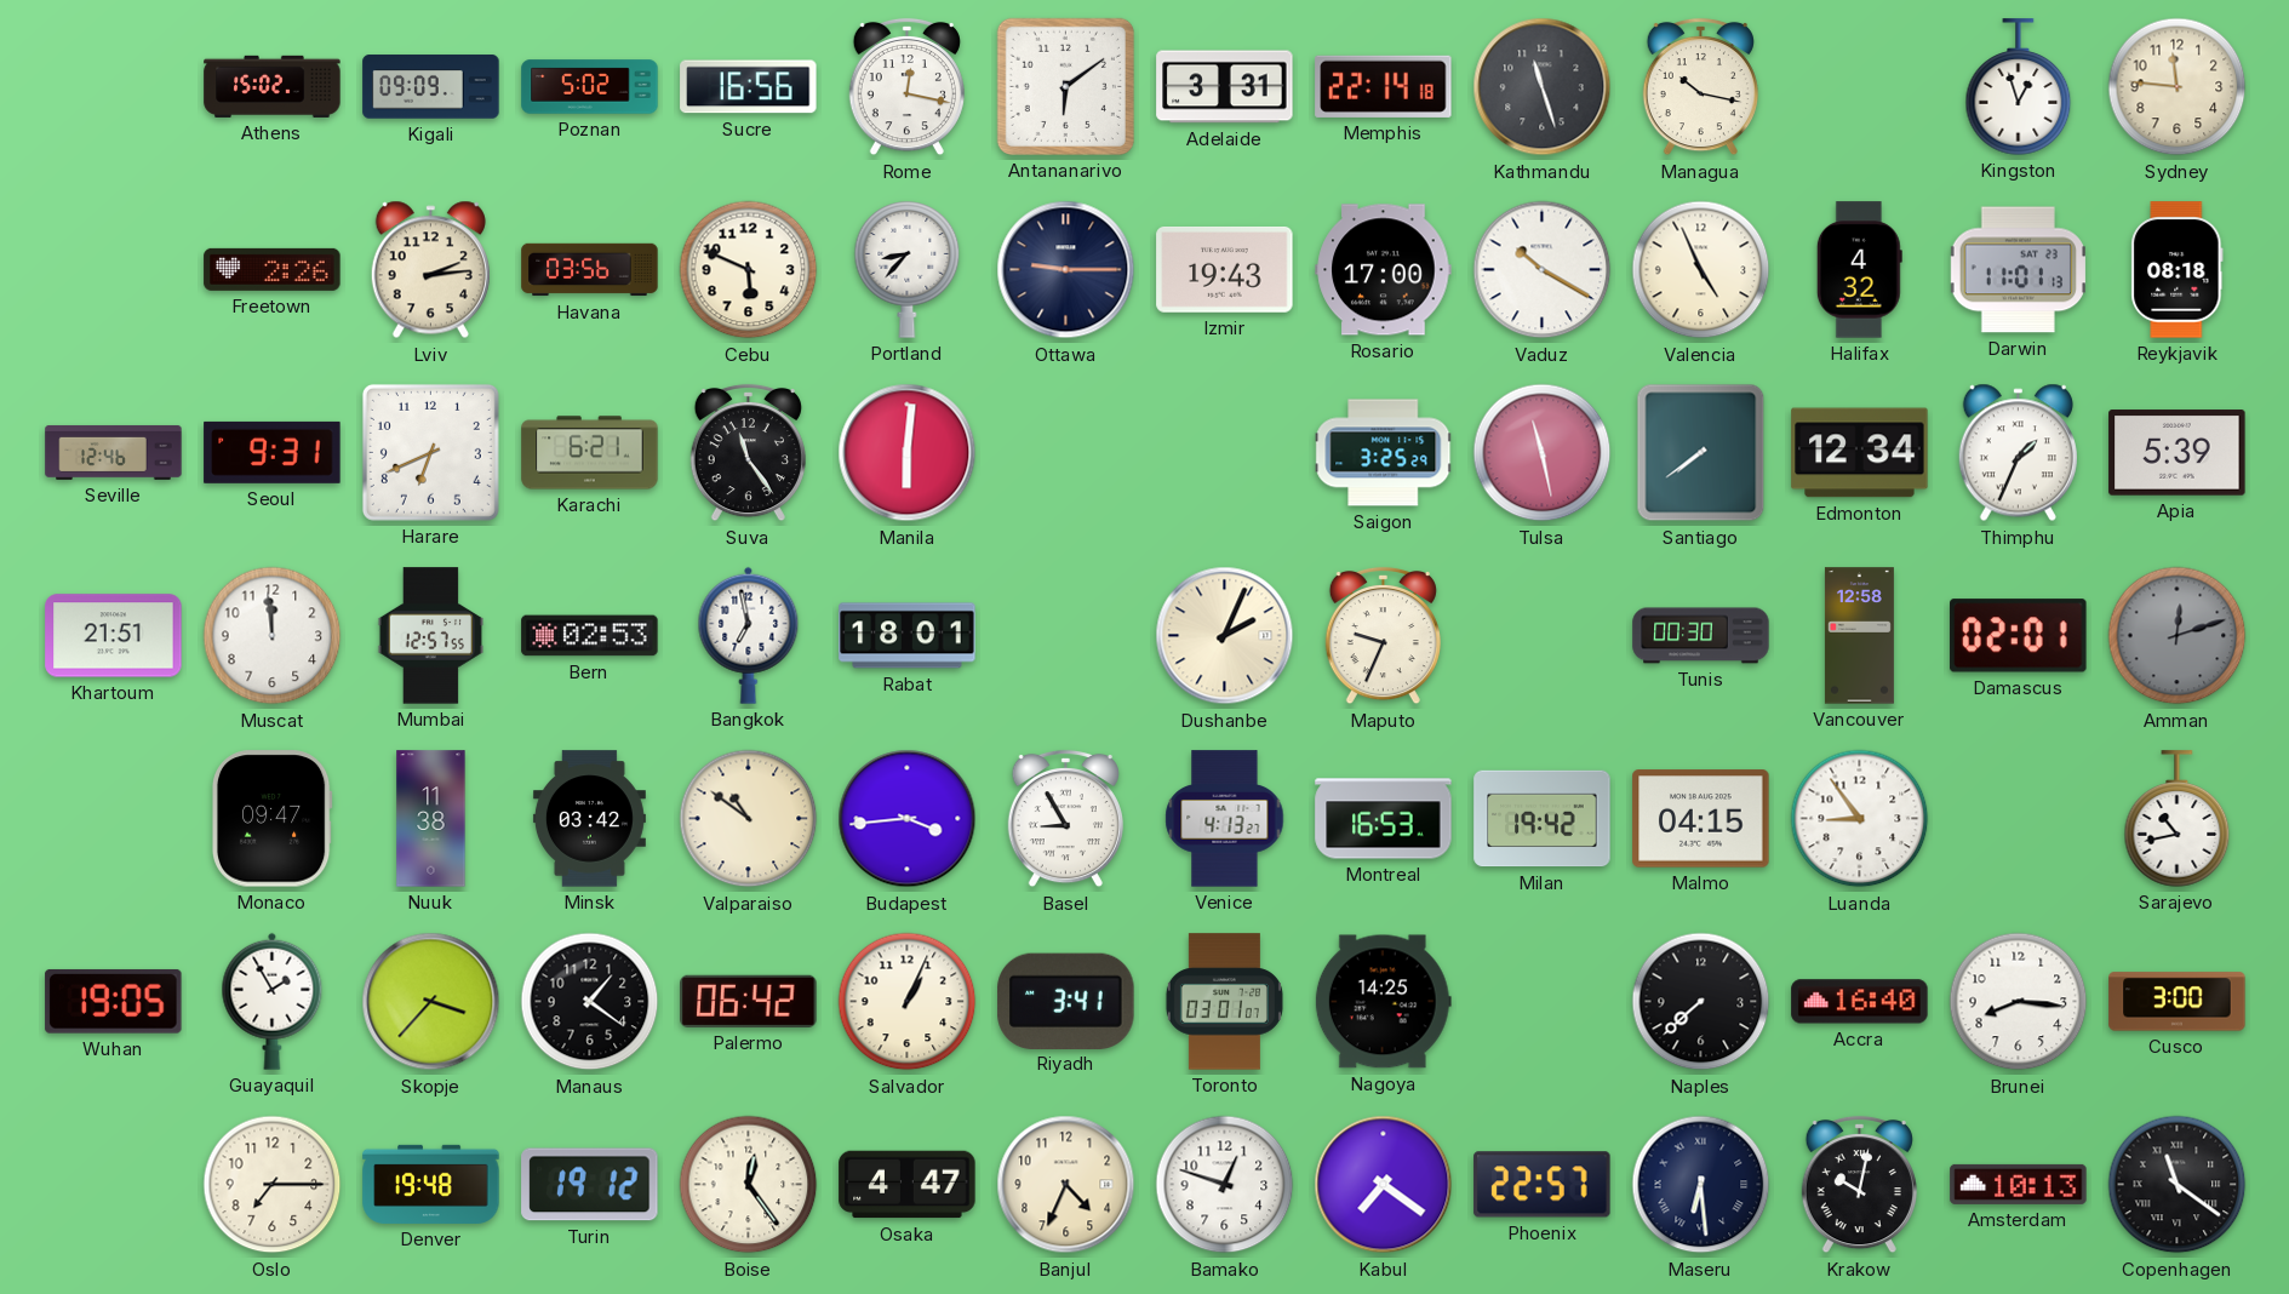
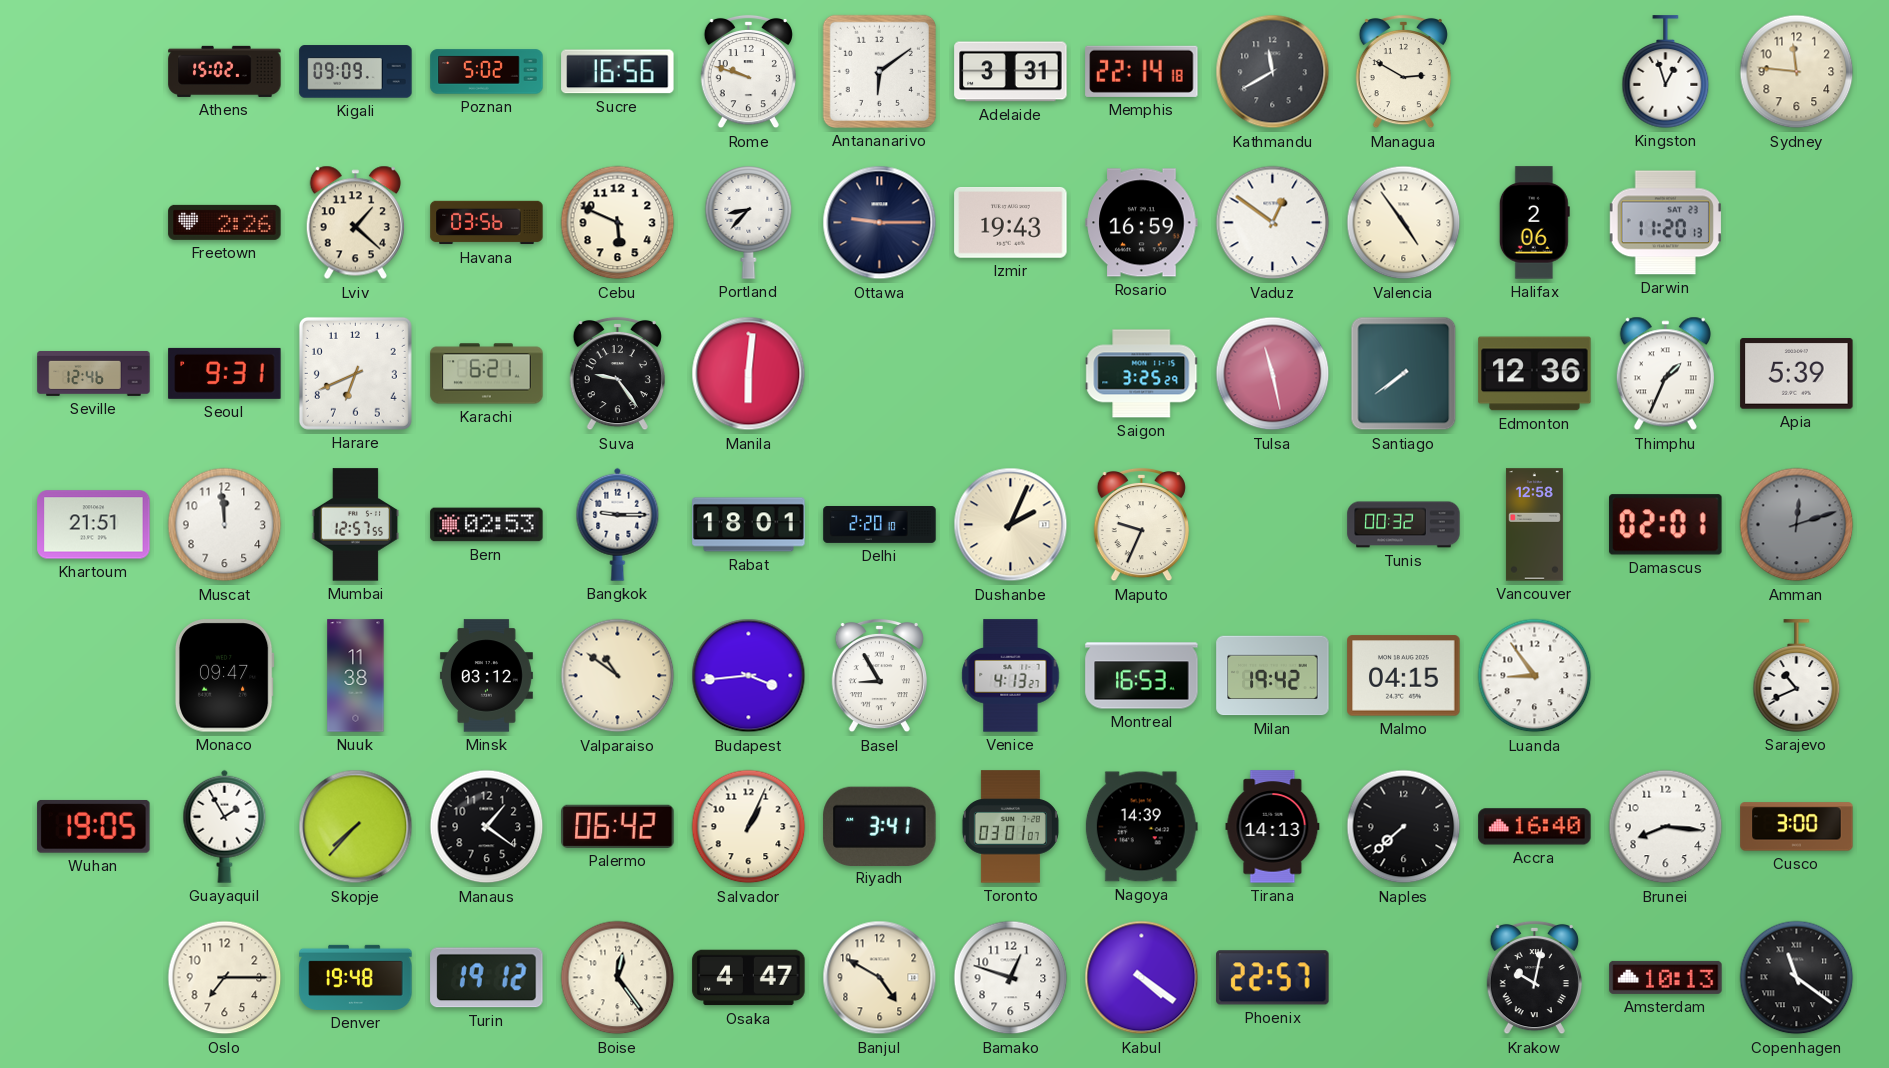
Rome: 12:17 -> 9:48
Kathmandu: 11:27 -> 11:40
Managua: 10:17 -> 2:50
Lviv: 2:14 -> 1:22
Rosario: 17:00 -> 16:59
Vaduz: 10:20 -> 12:51
Valencia: 4:56 -> 4:54
Halifax: 4:32 -> 2:06
Darwin: 11:01 -> 11:20
Reykjavik: 08:18 -> none
Suva: 11:24 -> 9:24
Edmonton: 12:34 -> 12:36
Bangkok: 6:58 -> 9:15
Delhi: none -> 2:20
Tunis: 00:30 -> 00:32
Minsk: 03:42 -> 03:12
Sarajevo: 10:43 -> 10:41
Skopje: 3:37 -> 7:37
Nagoya: 14:25 -> 14:39
Tirana: none -> 14:13
Banjul: 4:34 -> 4:50
Kabul: 7:21 -> 4:21
Maseru: 6:29 -> none
